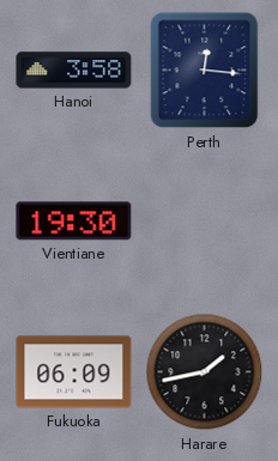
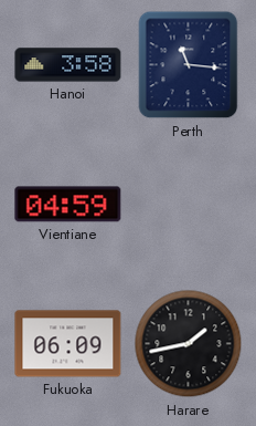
Perth: 12:16 -> 11:16
Vientiane: 19:30 -> 04:59
